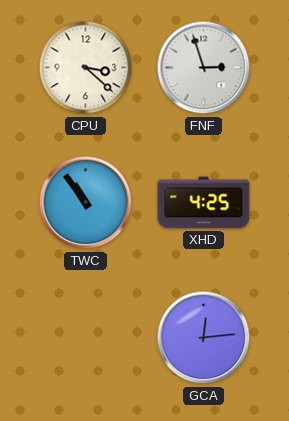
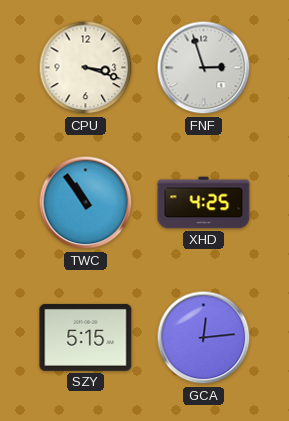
CPU: 3:22 -> 3:18
SZY: none -> 5:15
